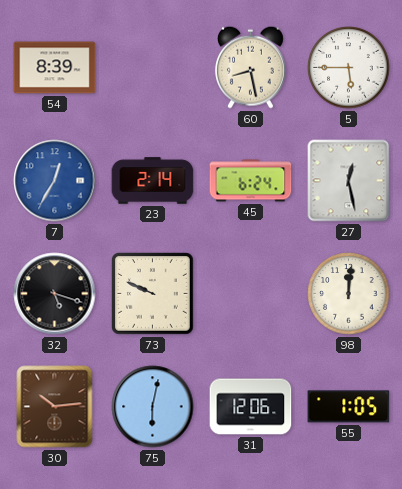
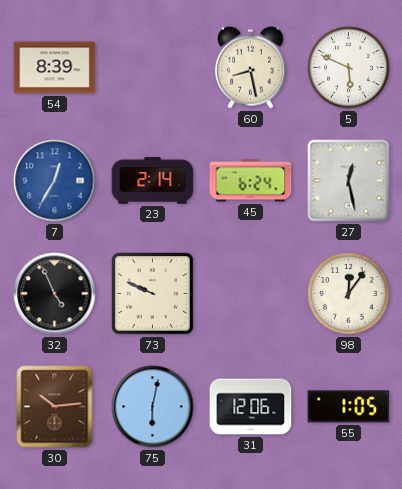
5: 5:45 -> 5:49
32: 5:18 -> 4:56
98: 12:01 -> 12:06
